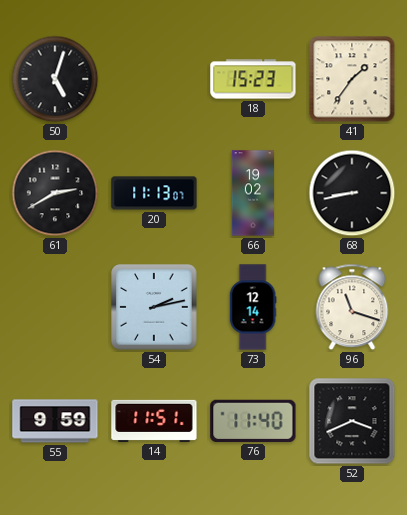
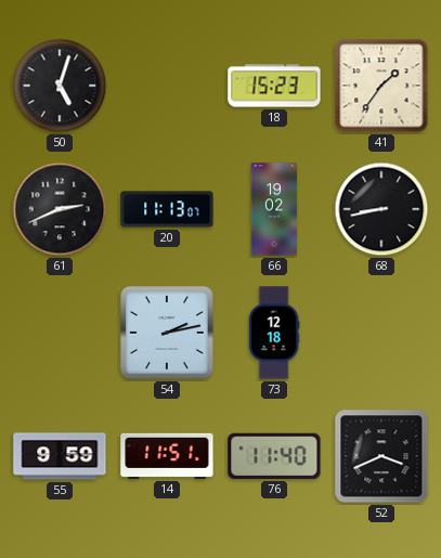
61: 2:40 -> 2:41
73: 12:14 -> 12:18
96: 11:18 -> none
